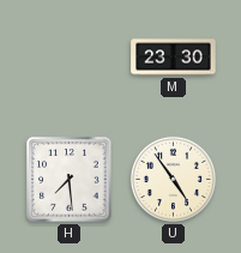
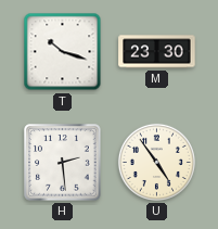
T: none -> 10:18
H: 7:29 -> 2:29
